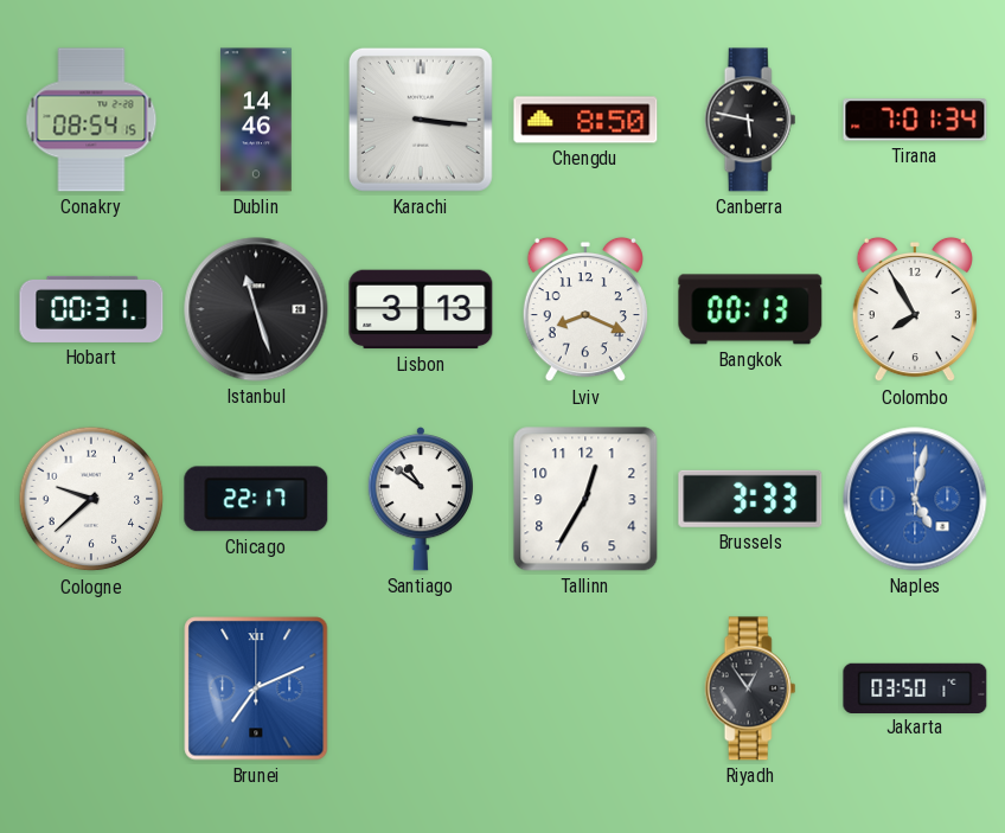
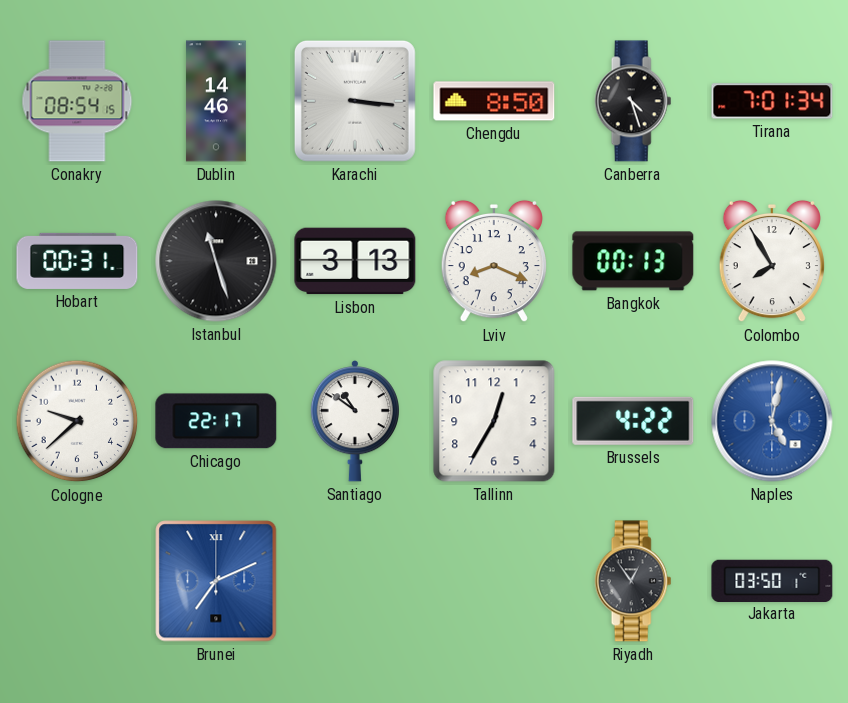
Canberra: 5:47 -> 4:27
Brussels: 3:33 -> 4:22
